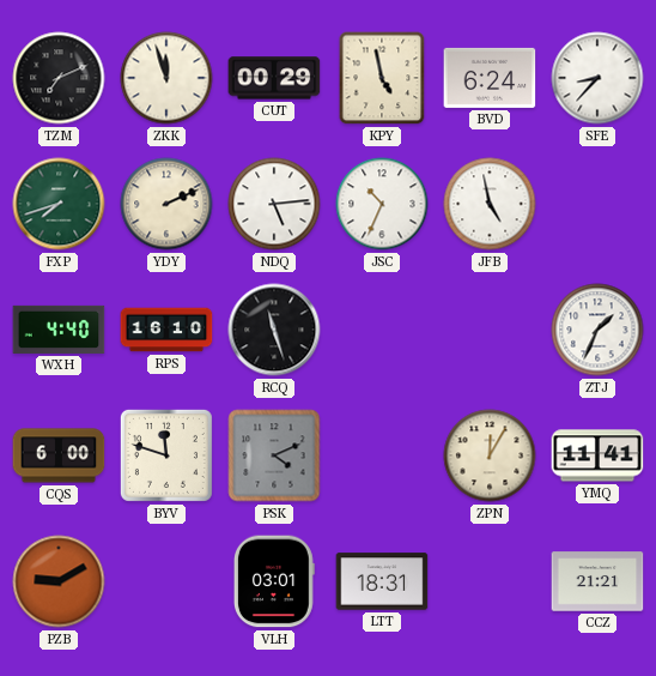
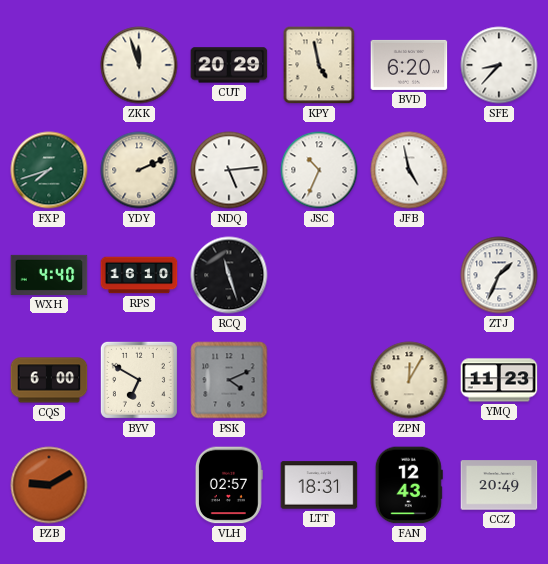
TZM: 7:11 -> none
CUT: 00:29 -> 20:29
BVD: 6:24 -> 6:20
BYV: 11:48 -> 6:50
YMQ: 11:41 -> 11:23
VLH: 03:01 -> 02:57
FAN: none -> 12:43
CCZ: 21:21 -> 20:49
